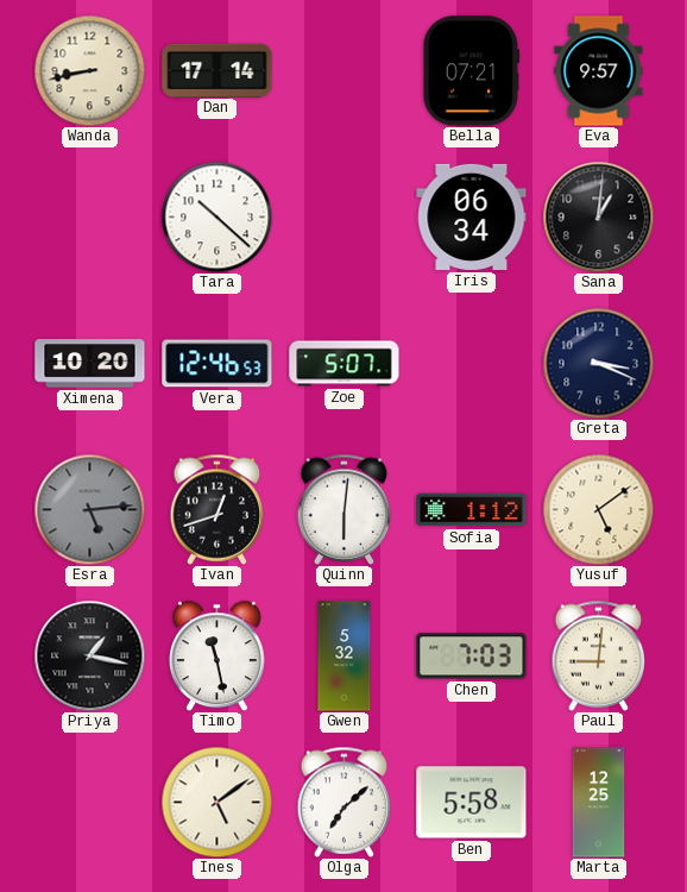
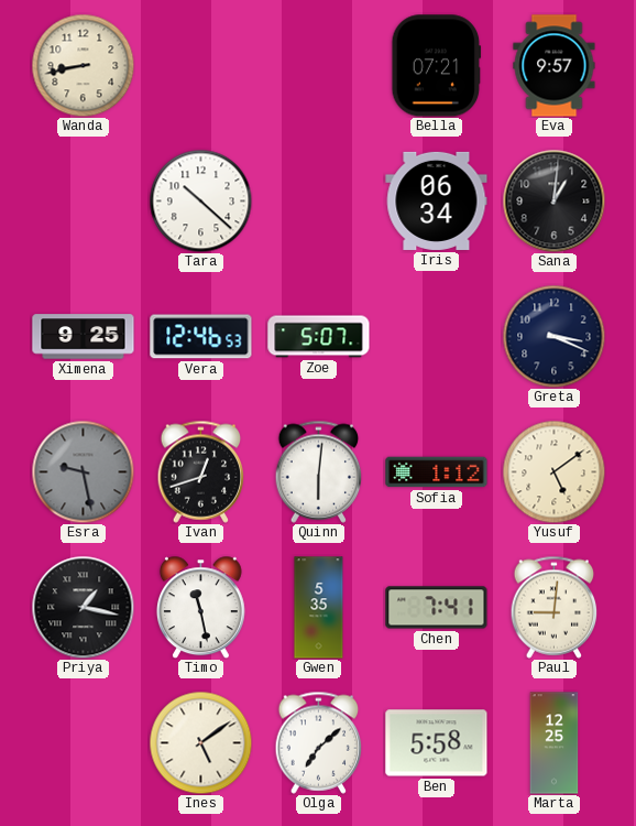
Dan: 17:14 -> none
Ximena: 10:20 -> 9:25
Esra: 5:14 -> 9:28
Gwen: 5:32 -> 5:35
Chen: 7:03 -> 7:41
